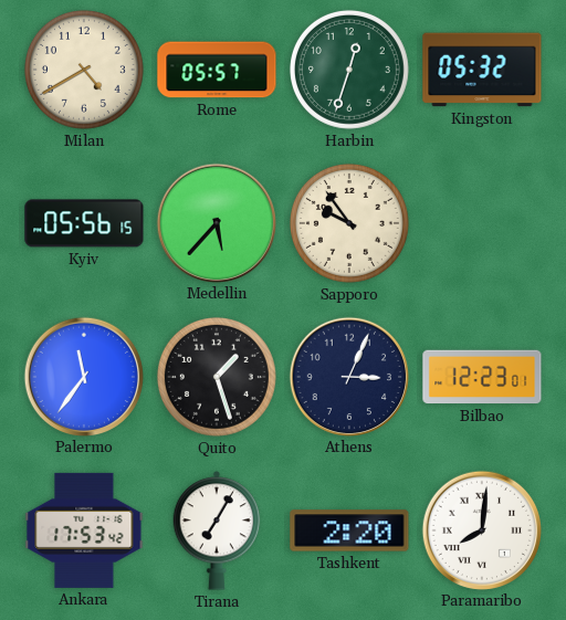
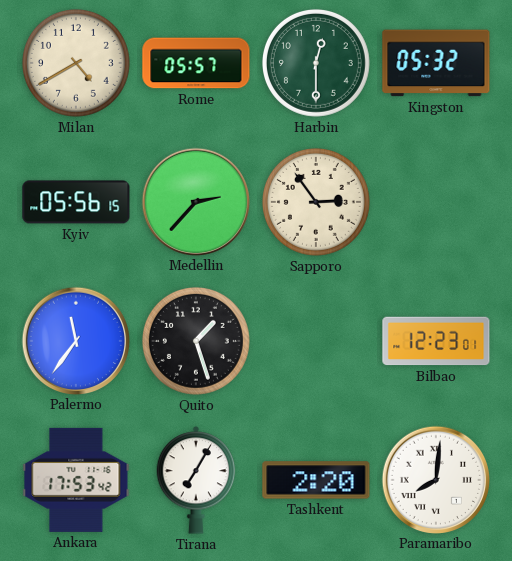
Harbin: 12:33 -> 12:30
Medellin: 5:37 -> 2:37
Sapporo: 9:54 -> 2:54
Athens: 3:04 -> none
